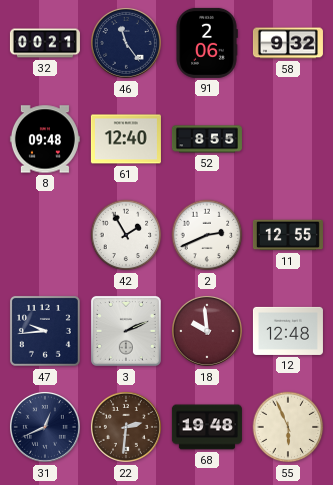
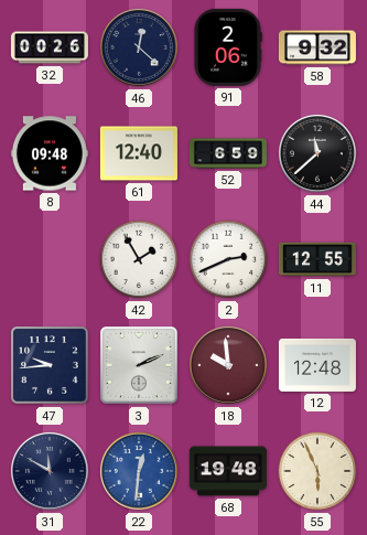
32: 00:21 -> 00:26
46: 11:24 -> 12:22
52: 8:55 -> 6:59
44: none -> 11:38
31: 12:41 -> 11:50
22: 2:31 -> 12:31
22 dial: brown -> blue
